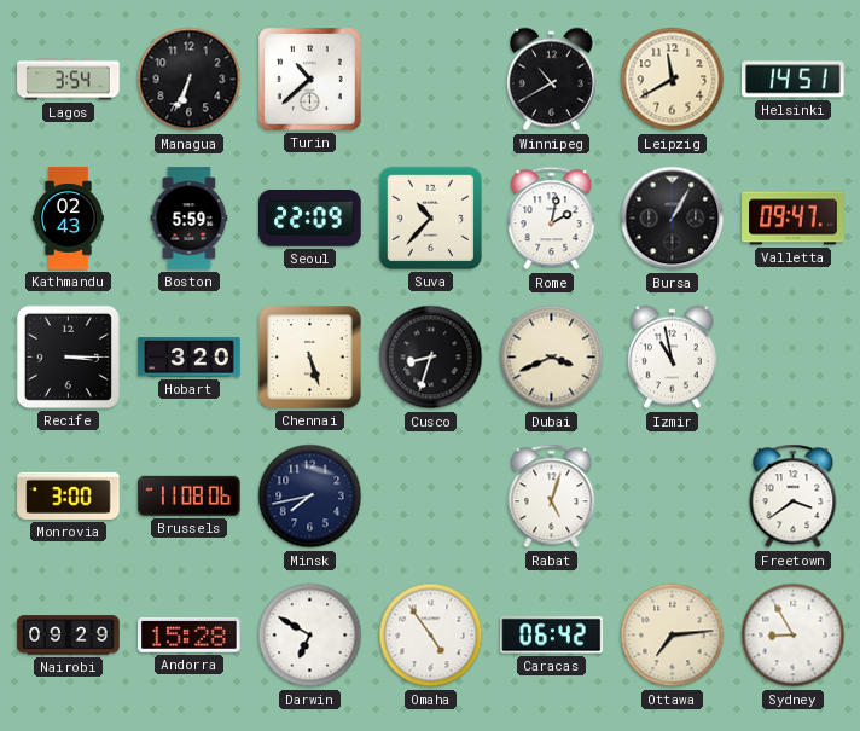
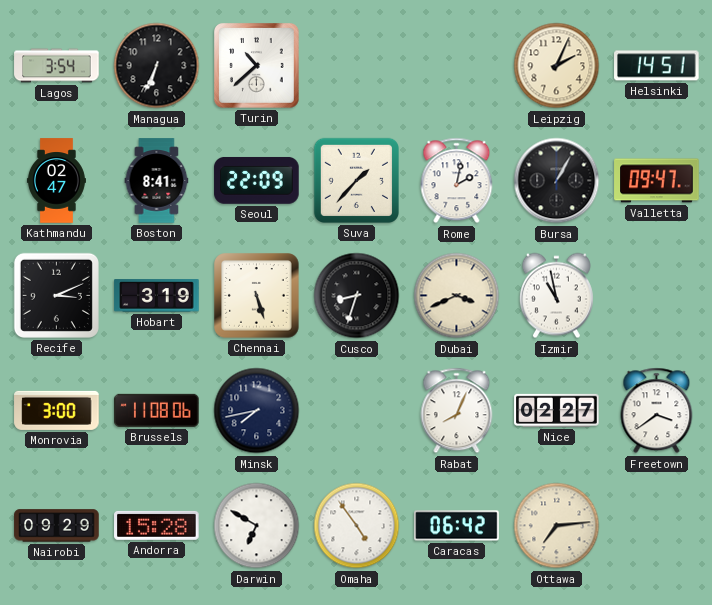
Winnipeg: 10:40 -> none
Leipzig: 11:40 -> 2:04
Kathmandu: 02:43 -> 02:47
Boston: 5:59 -> 8:41
Suva: 10:37 -> 1:37
Recife: 3:15 -> 3:11
Hobart: 3:20 -> 3:19
Rabat: 5:03 -> 8:04
Nice: none -> 02:27
Sydney: 8:55 -> none
